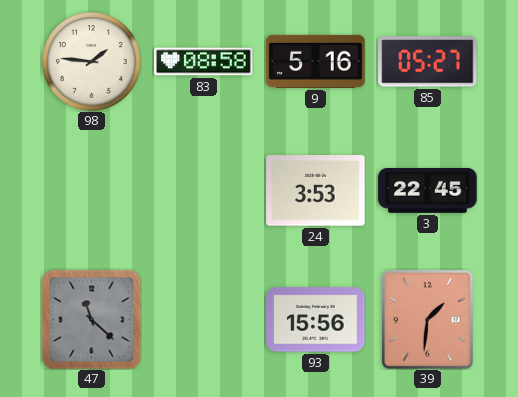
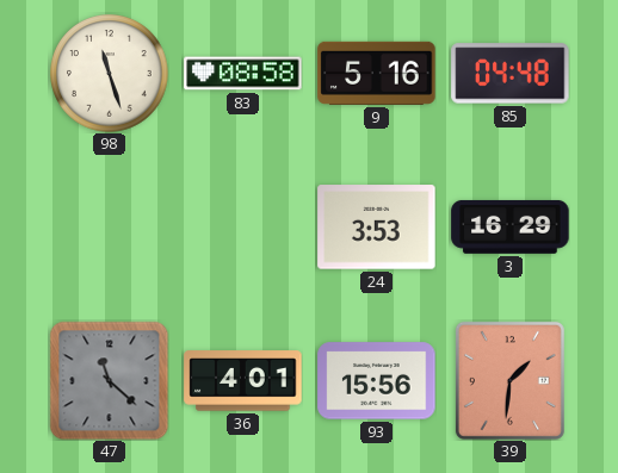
98: 1:46 -> 11:27
85: 05:27 -> 04:48
3: 22:45 -> 16:29
36: none -> 4:01
